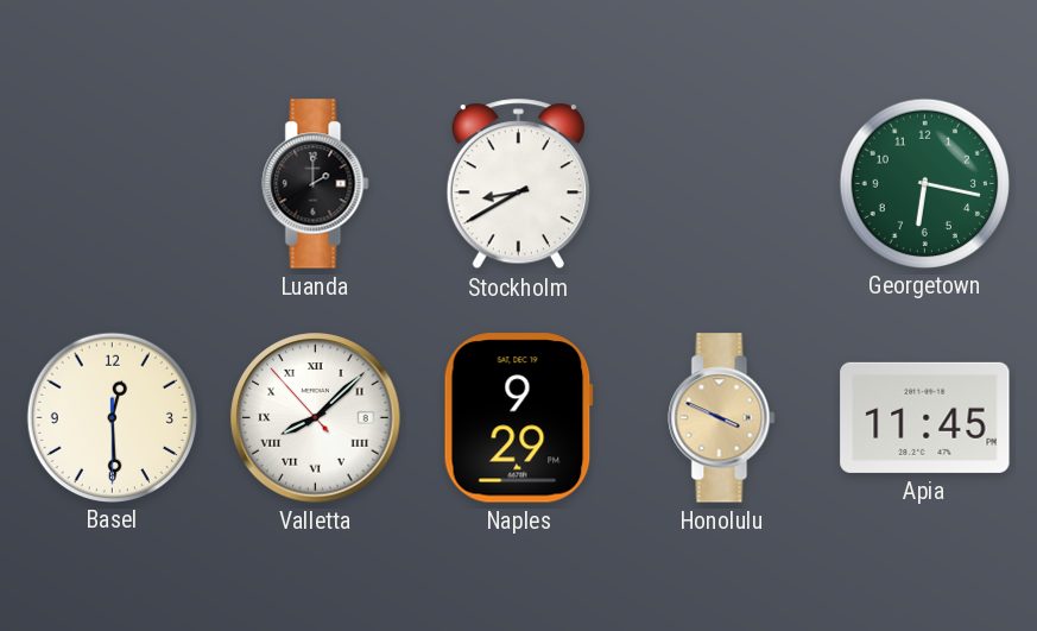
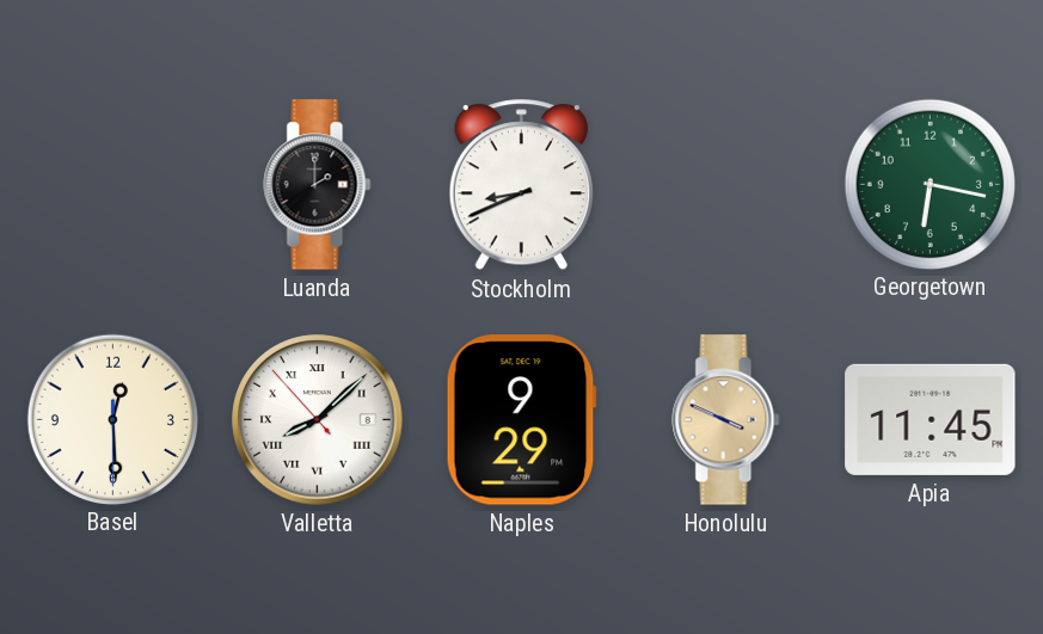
Stockholm: 8:40 -> 8:41
